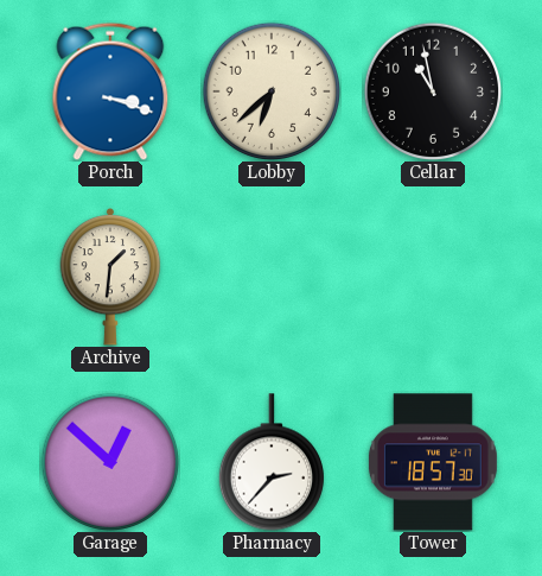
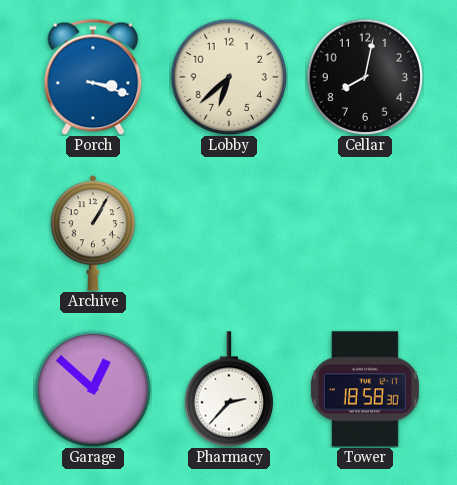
Cellar: 10:58 -> 8:02
Archive: 1:31 -> 1:05
Tower: 18:57 -> 18:58
